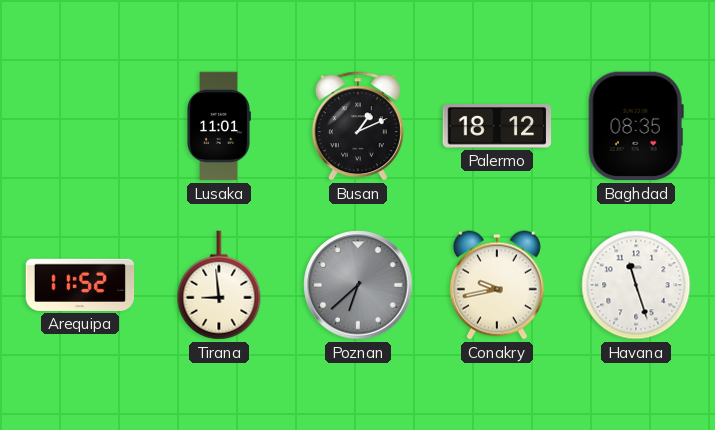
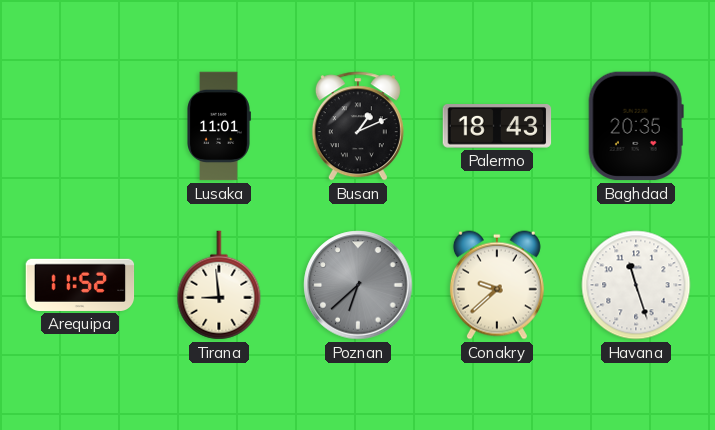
Palermo: 18:12 -> 18:43
Baghdad: 08:35 -> 20:35
Conakry: 9:43 -> 9:38
